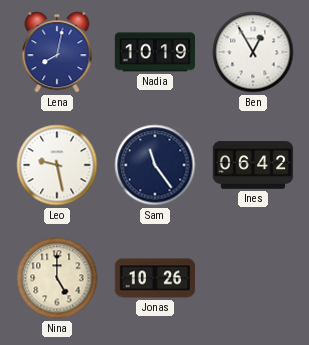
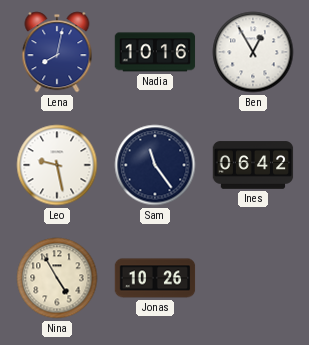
Nadia: 10:19 -> 10:16
Nina: 5:00 -> 4:55
